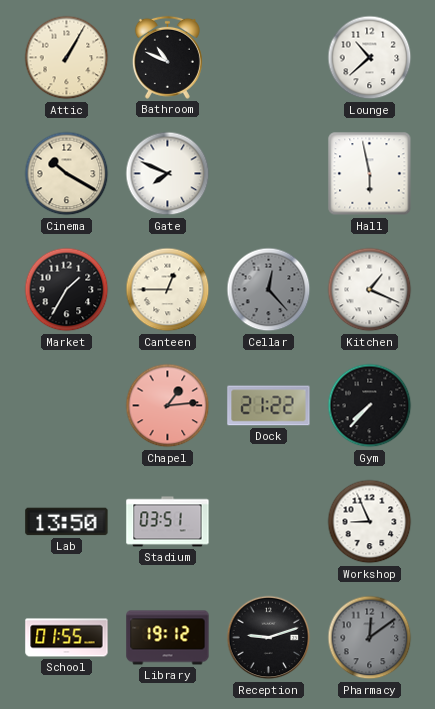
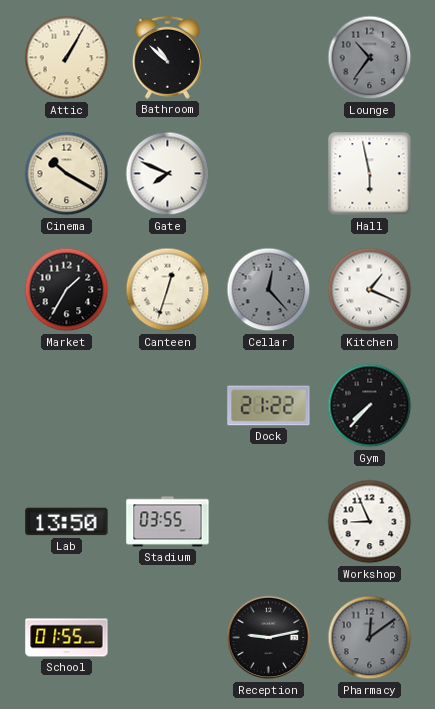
Bathroom: 10:49 -> 10:52
Lounge: 10:38 -> 10:36
Lounge dial: white -> grey
Canteen: 12:45 -> 12:33
Chapel: 1:14 -> none
Stadium: 03:51 -> 03:55
Library: 19:12 -> none
Reception: 9:12 -> 9:13
